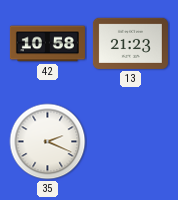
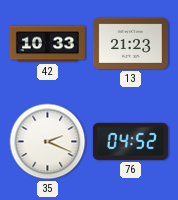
42: 10:58 -> 10:33
76: none -> 04:52
